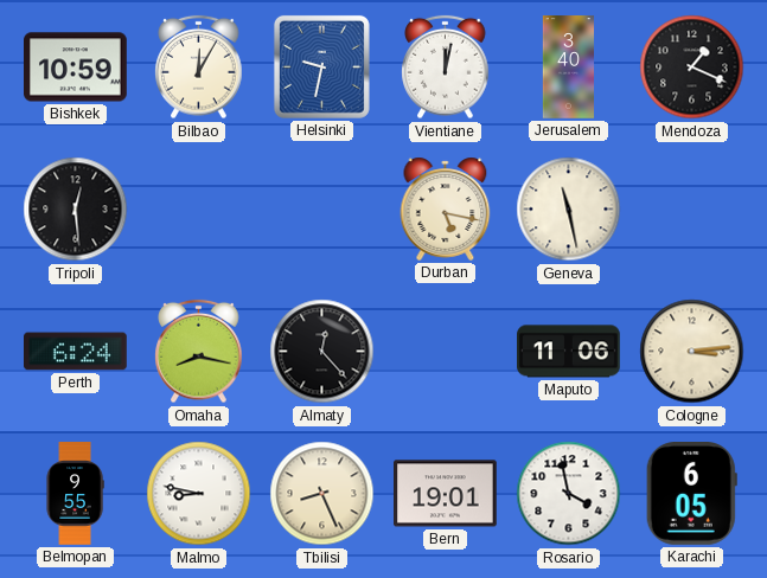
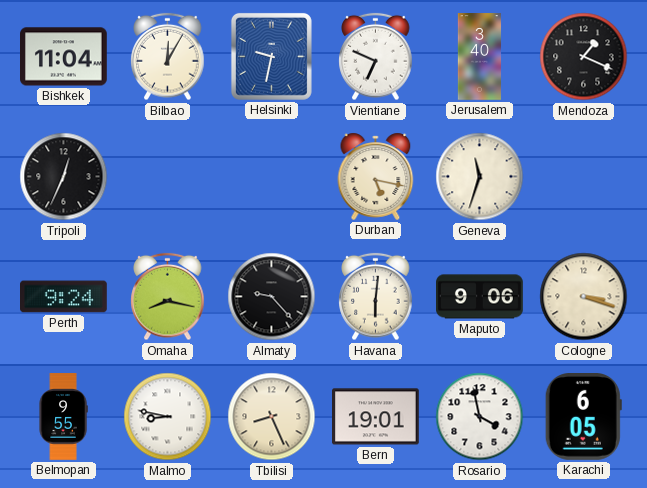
Bishkek: 10:59 -> 11:04
Vientiane: 12:02 -> 6:49
Tripoli: 12:29 -> 12:34
Geneva: 11:28 -> 11:33
Perth: 6:24 -> 9:24
Almaty: 12:23 -> 9:23
Havana: none -> 6:01
Maputo: 11:06 -> 9:06
Cologne: 3:14 -> 3:18
